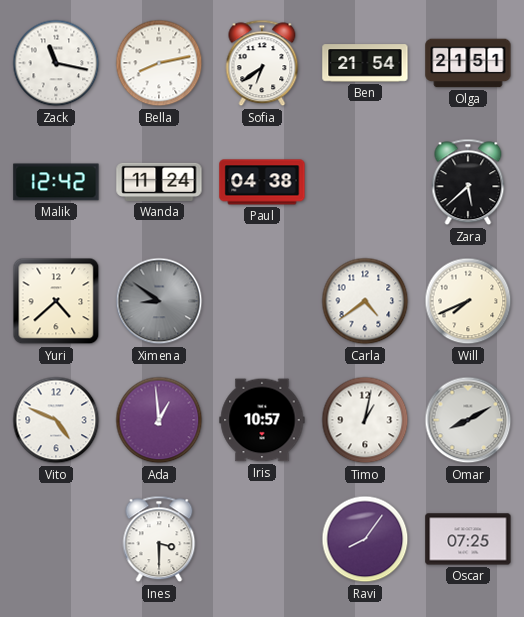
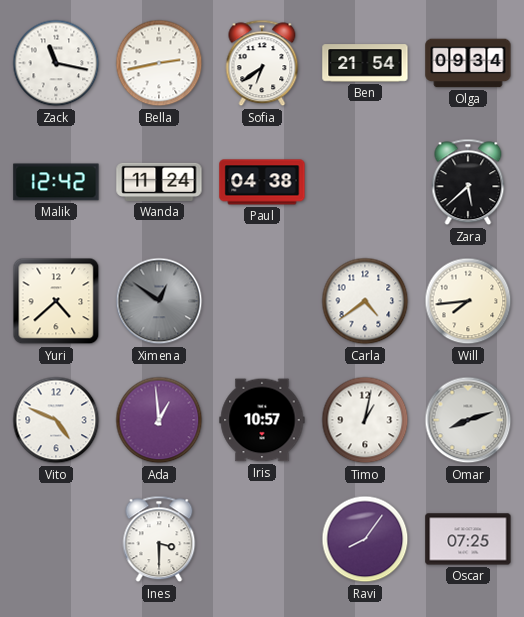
Bella: 8:13 -> 2:43
Olga: 21:51 -> 09:34
Ximena: 8:51 -> 12:51
Will: 7:41 -> 7:44
Omar: 8:10 -> 8:12
